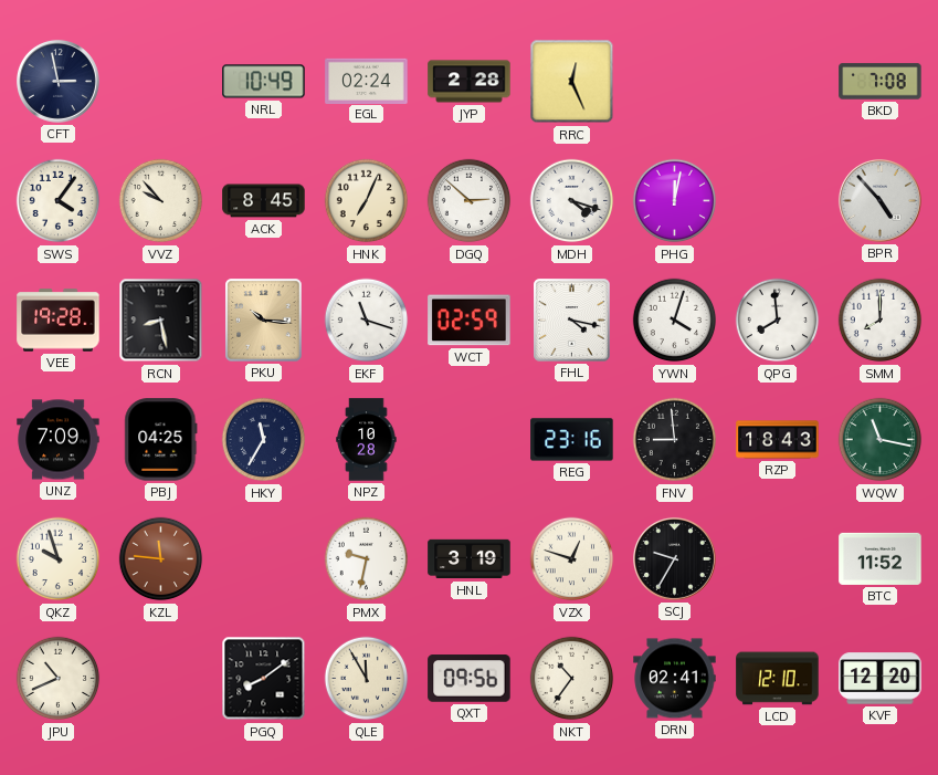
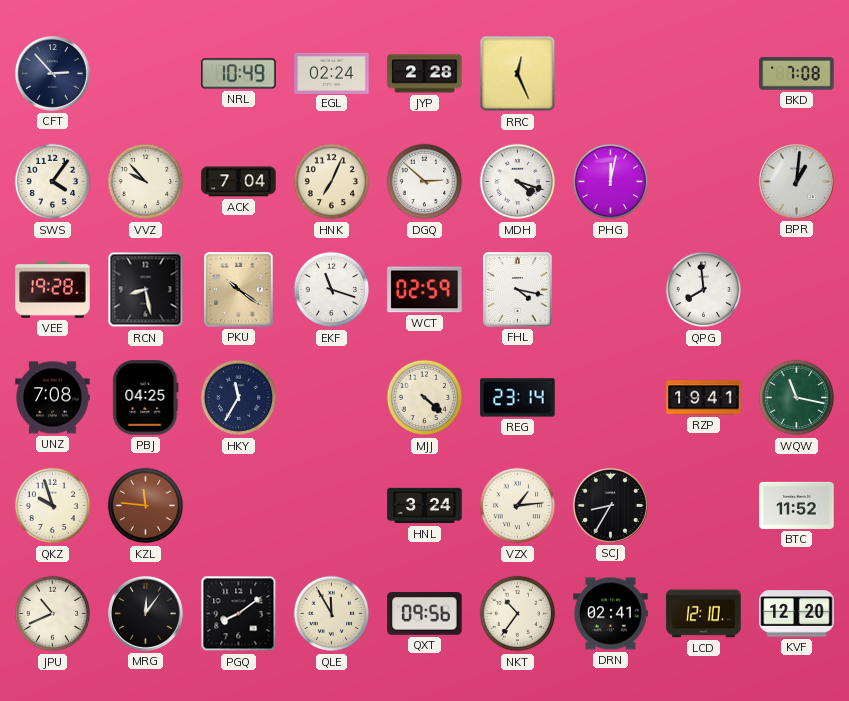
CFT: 2:58 -> 2:53
ACK: 8:45 -> 7:04
BPR: 4:53 -> 1:01
PKU: 10:16 -> 10:21
YWN: 4:03 -> none
SMM: 8:00 -> none
UNZ: 7:09 -> 7:08
NPZ: 10:28 -> none
MJJ: none -> 4:22
REG: 23:16 -> 23:14
FNV: 8:59 -> none
RZP: 18:43 -> 19:41
PMX: 9:32 -> none
HNL: 3:19 -> 3:24
VZX: 12:48 -> 1:14
SCJ: 9:35 -> 8:35
MRG: none -> 12:06
